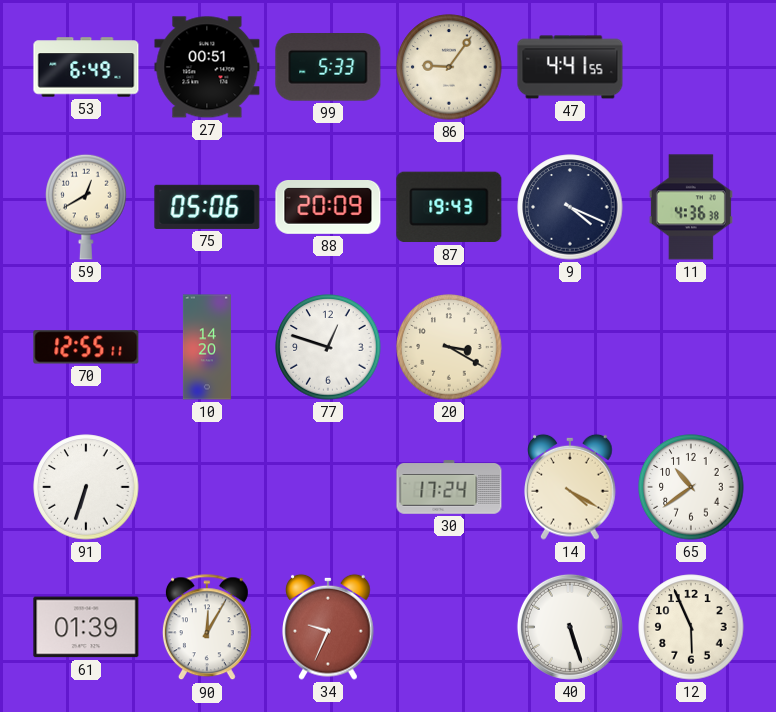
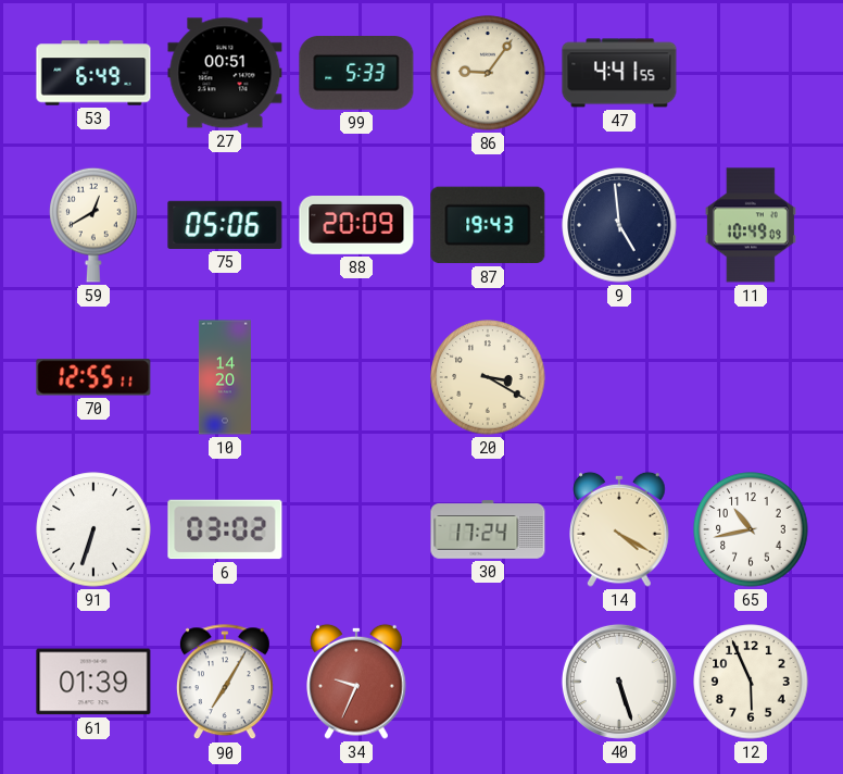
9: 4:19 -> 4:59
11: 4:36 -> 10:49
77: 12:48 -> none
6: none -> 03:02
65: 10:39 -> 10:43
90: 12:05 -> 7:05
